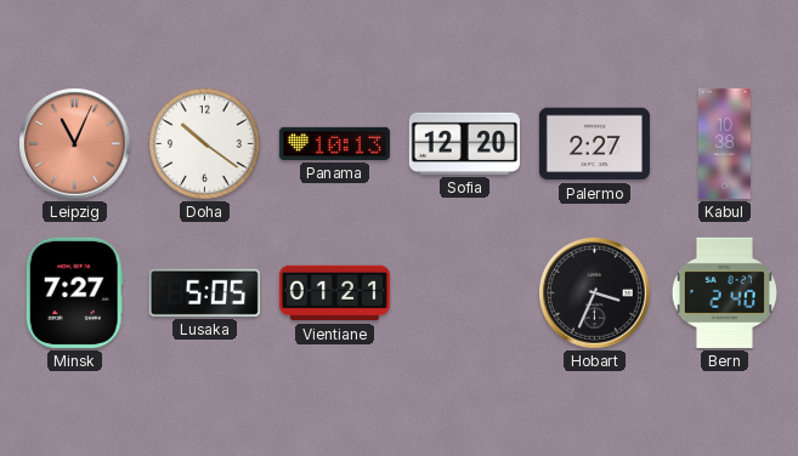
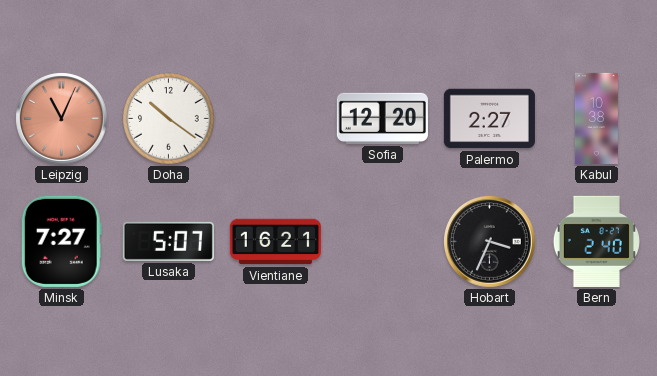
Panama: 10:13 -> none
Lusaka: 5:05 -> 5:07
Vientiane: 01:21 -> 16:21
